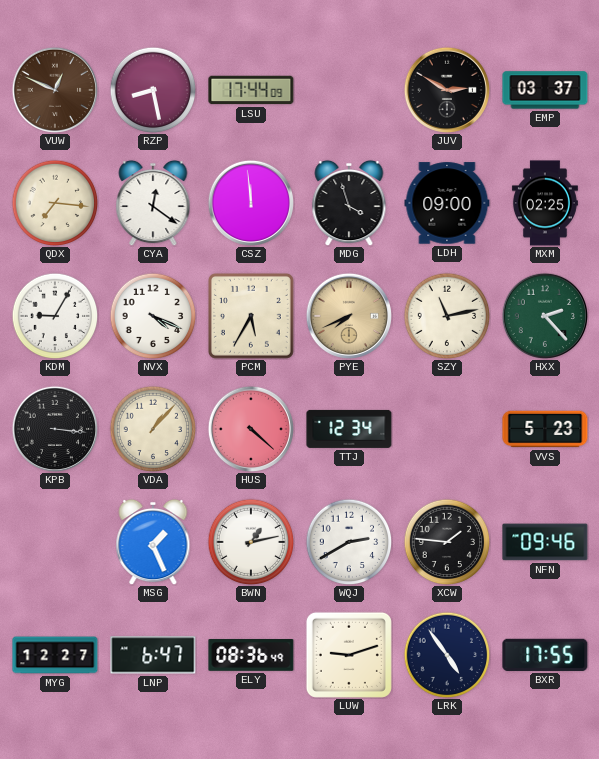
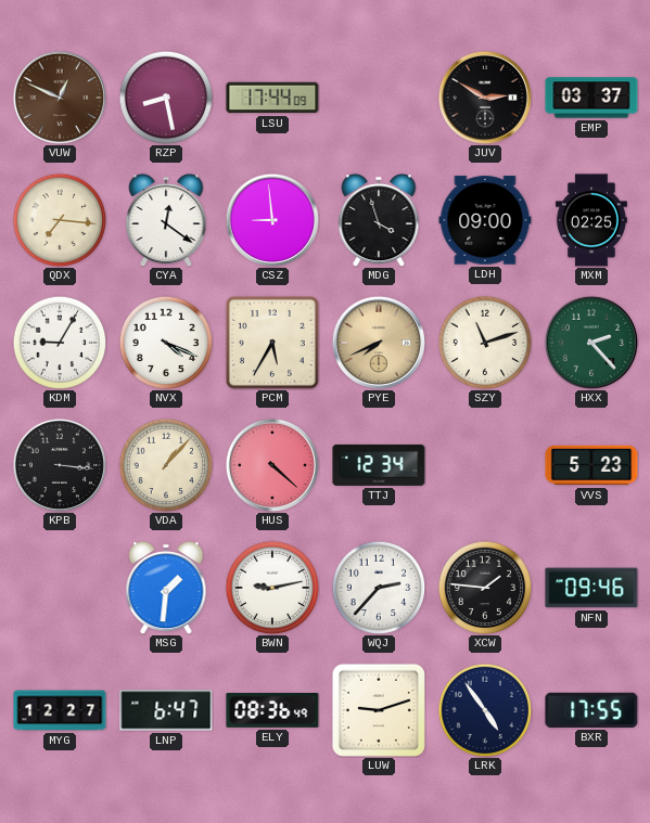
CSZ: 11:59 -> 8:59
SZY: 11:13 -> 11:12
MSG: 1:26 -> 1:31
BWN: 1:13 -> 9:13
WQJ: 2:40 -> 2:37
